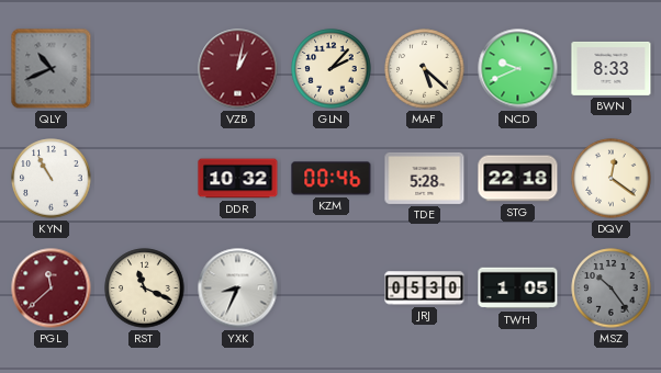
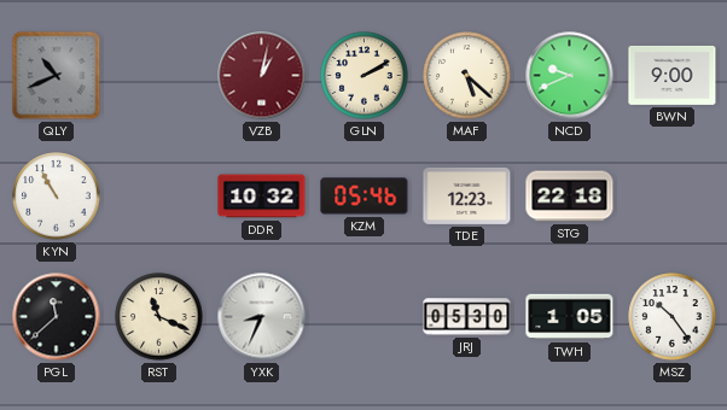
GLN: 2:07 -> 2:10
BWN: 8:33 -> 9:00
KZM: 00:46 -> 05:46
TDE: 5:28 -> 12:23
DQV: 12:21 -> none
PGL dial: burgundy -> black
MSZ dial: grey -> white
